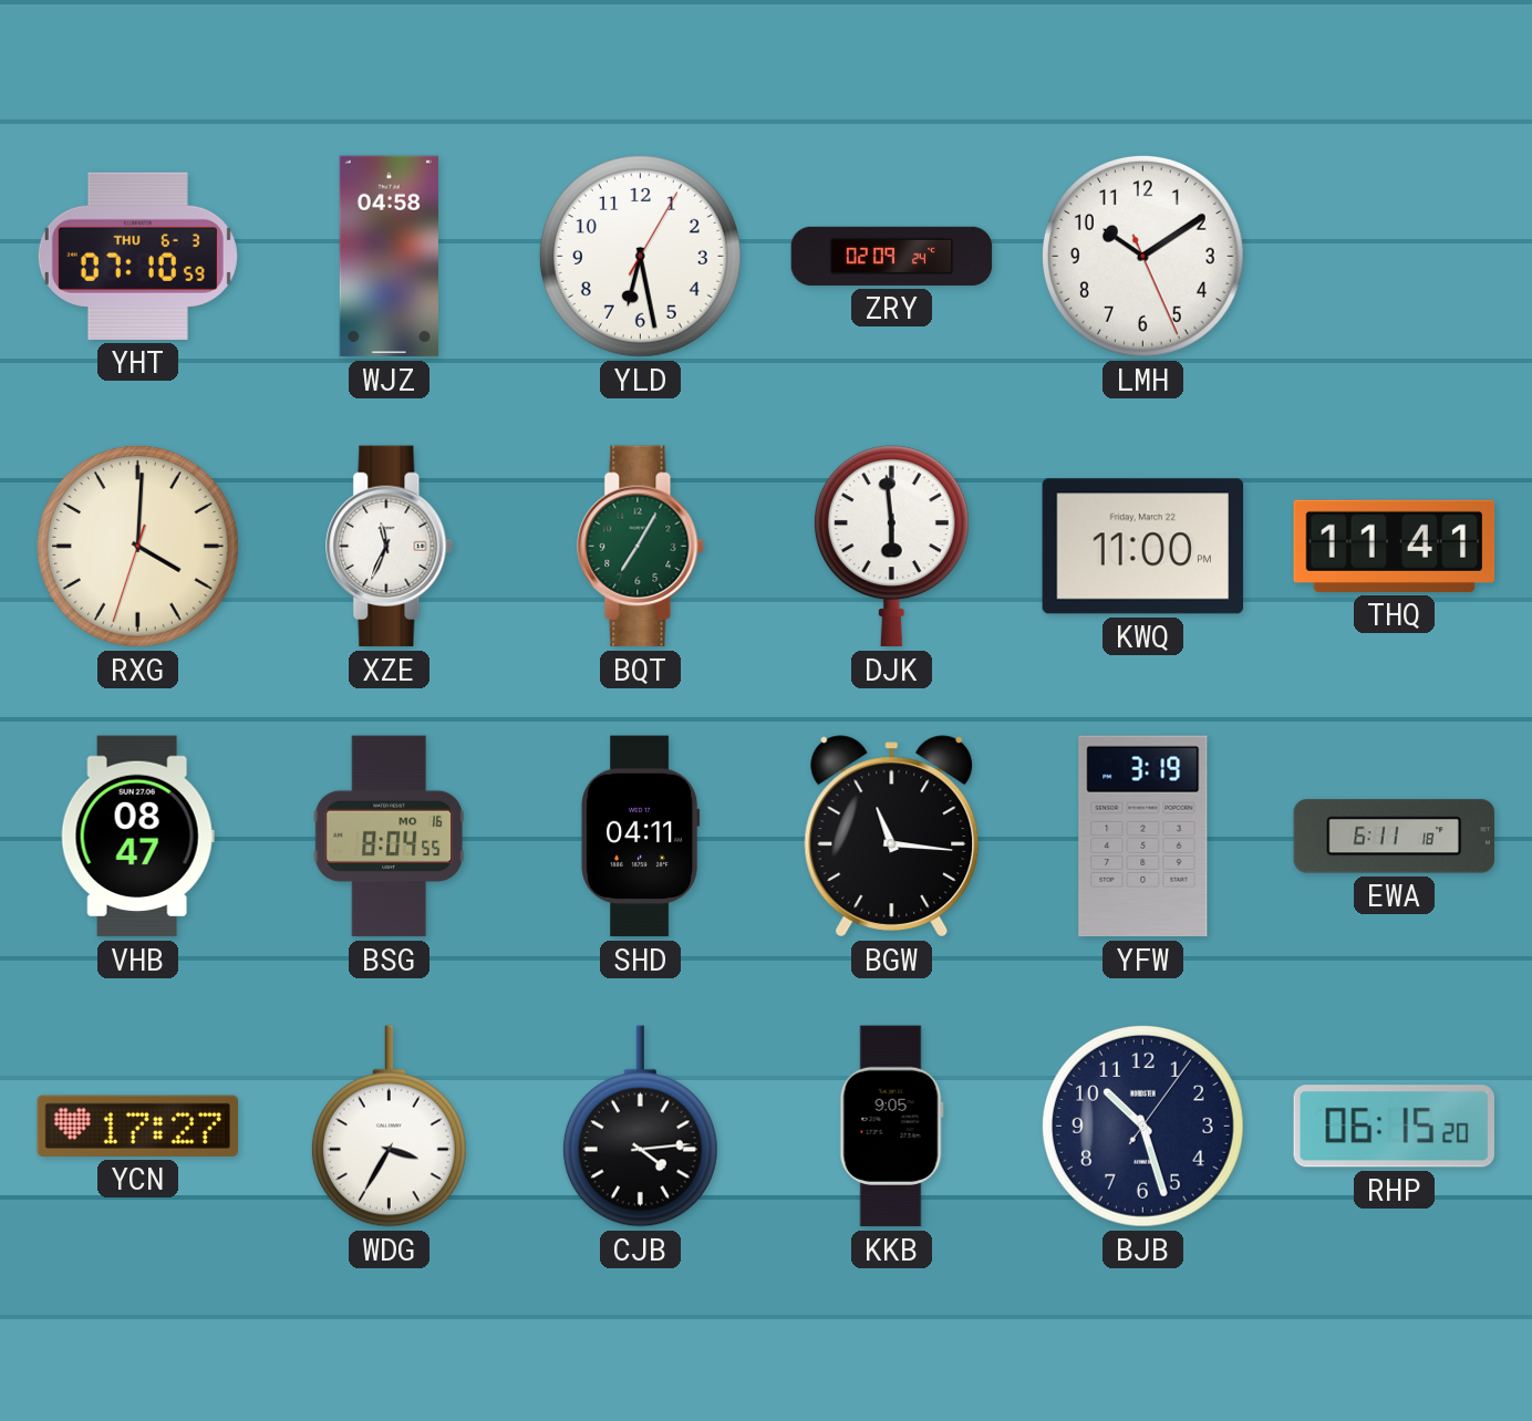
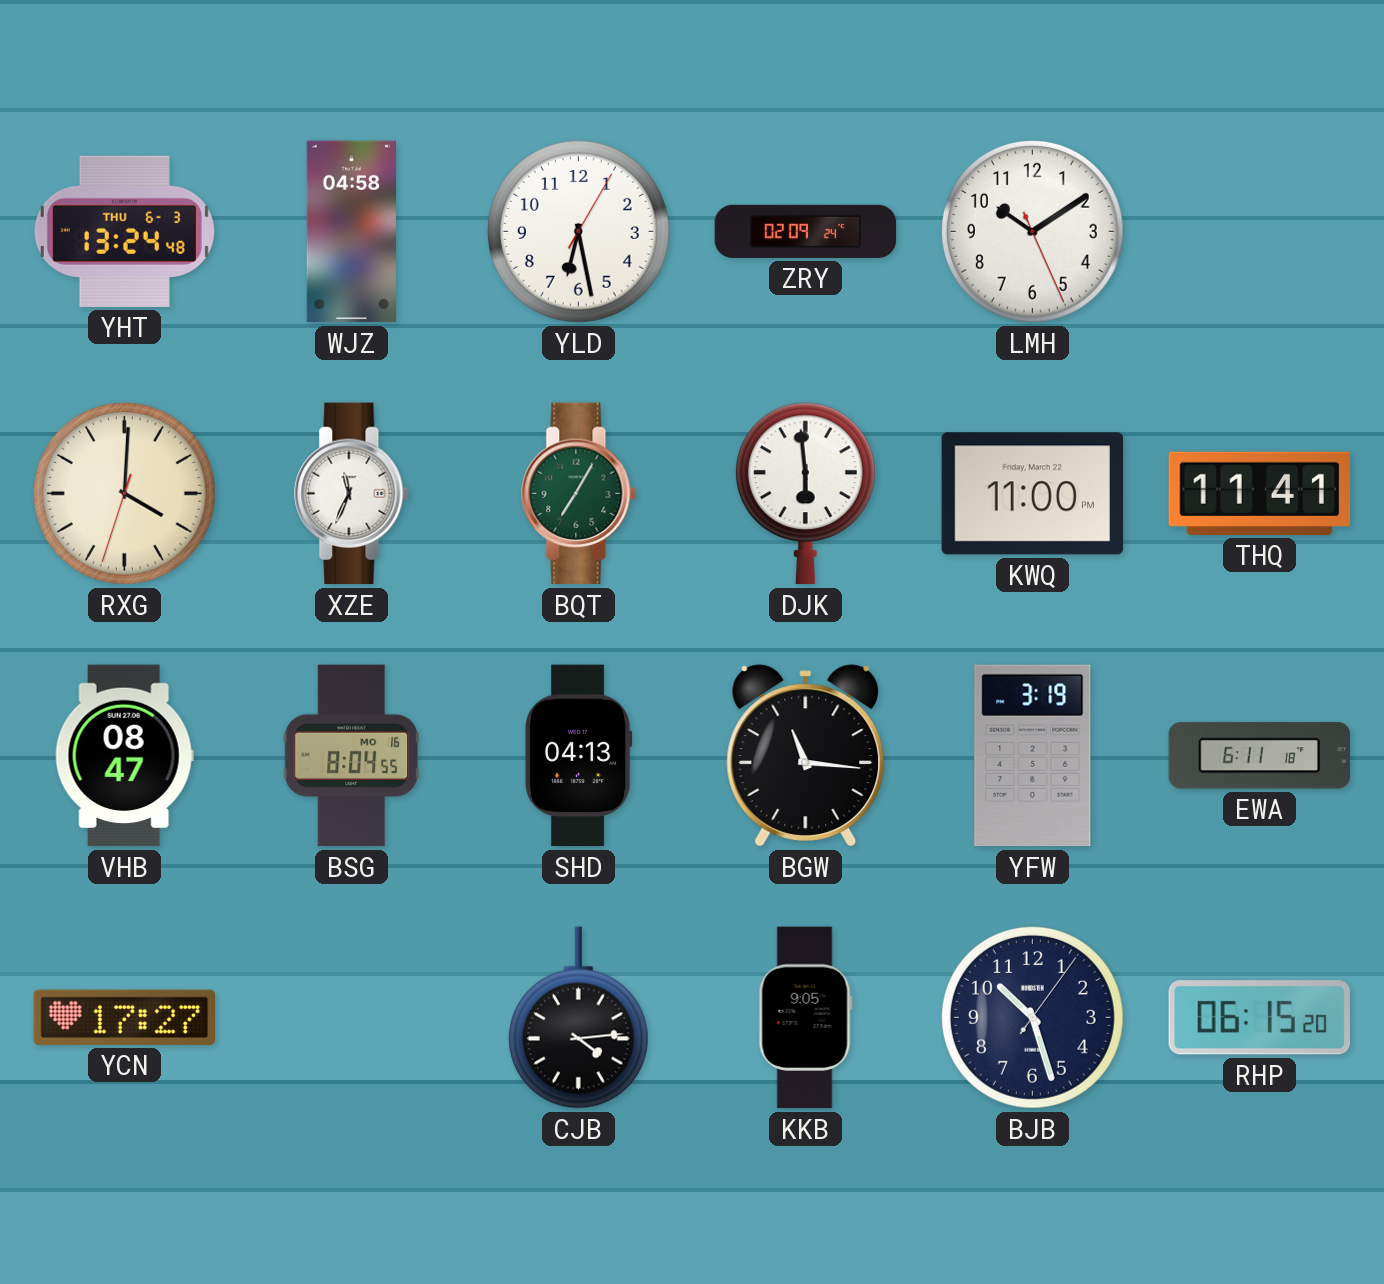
YHT: 07:10 -> 13:24
SHD: 04:11 -> 04:13
WDG: 3:35 -> none
